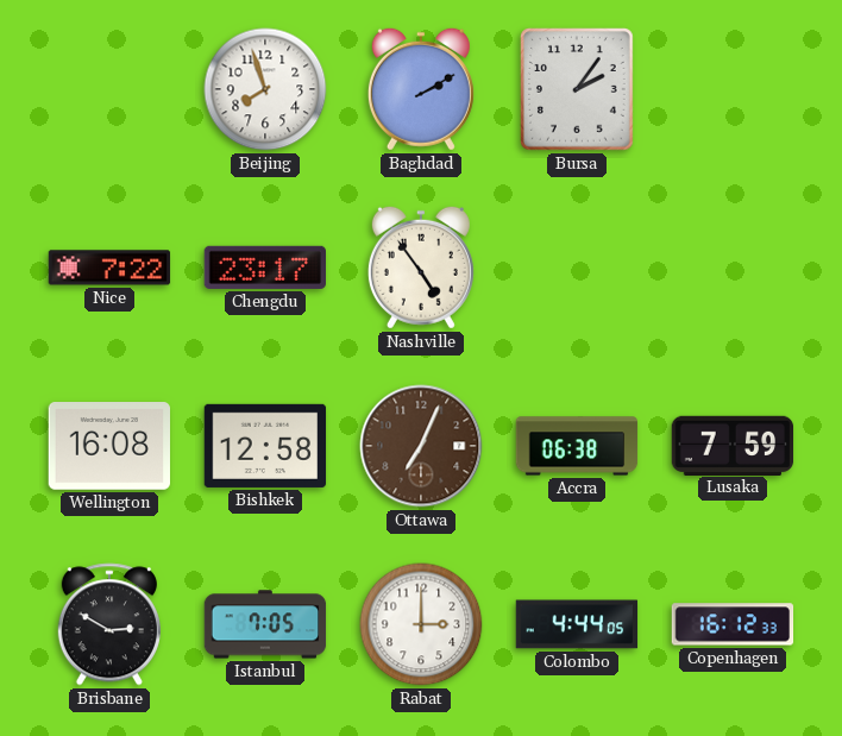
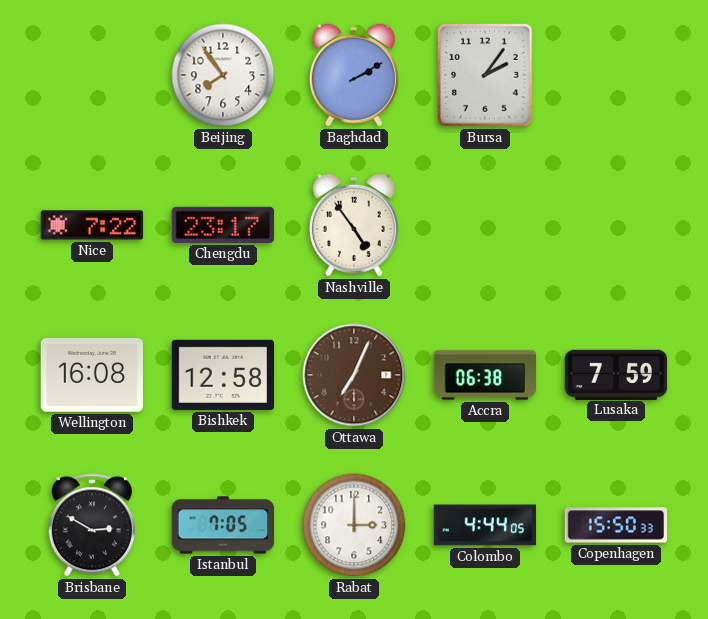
Beijing: 7:57 -> 7:54
Copenhagen: 16:12 -> 15:50
